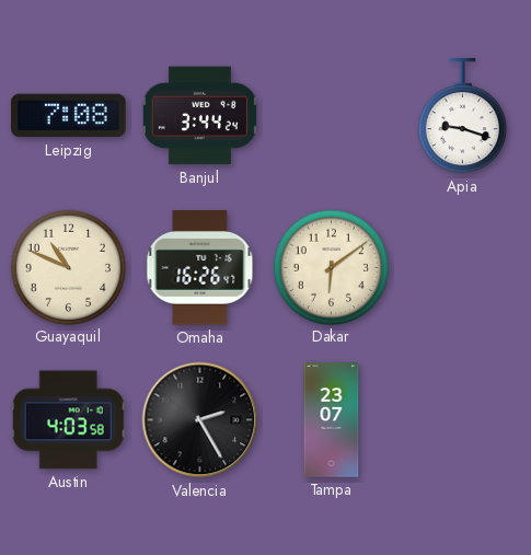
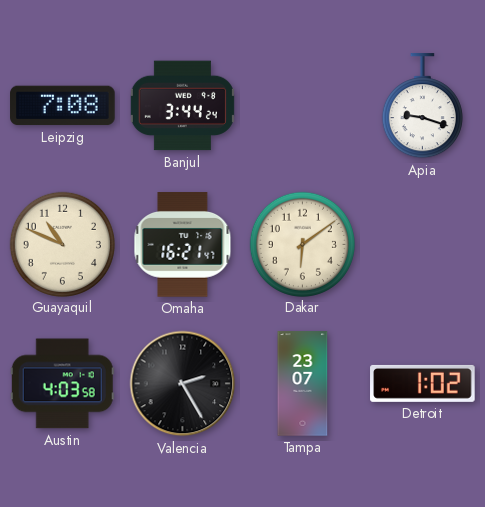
Omaha: 16:26 -> 16:21
Detroit: none -> 1:02
